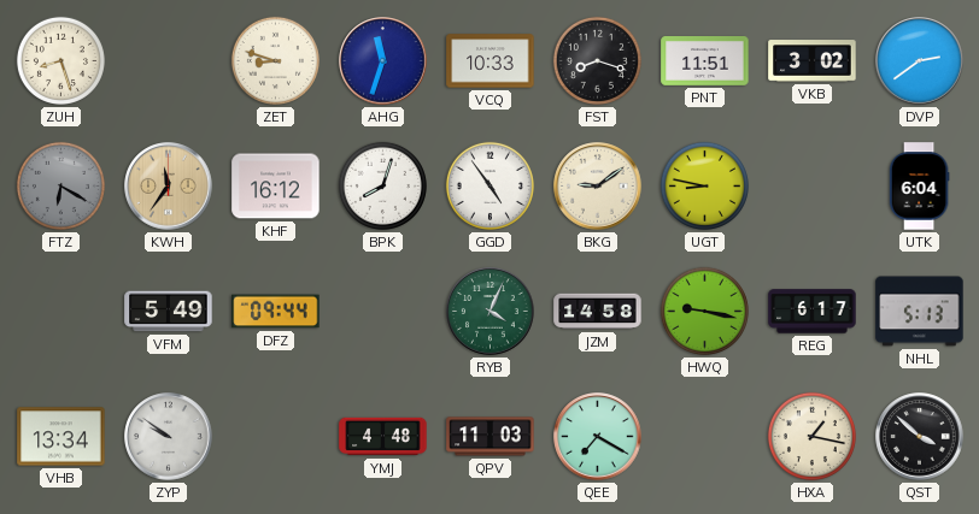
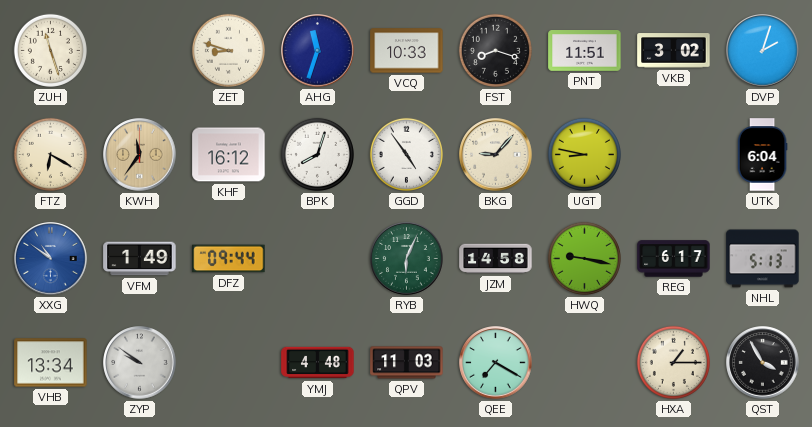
ZUH: 8:27 -> 11:27
DVP: 2:39 -> 2:03
FTZ dial: grey -> cream
BKG: 9:09 -> 9:07
XXG: none -> 10:51
VFM: 5:49 -> 1:49
RYB: 4:04 -> 6:04
HXA: 1:17 -> 1:15
QST: 3:52 -> 3:55
